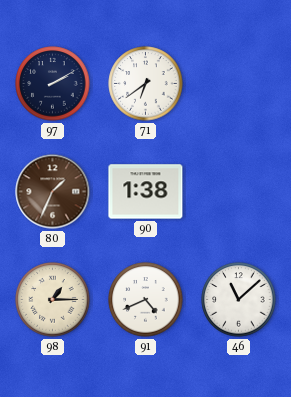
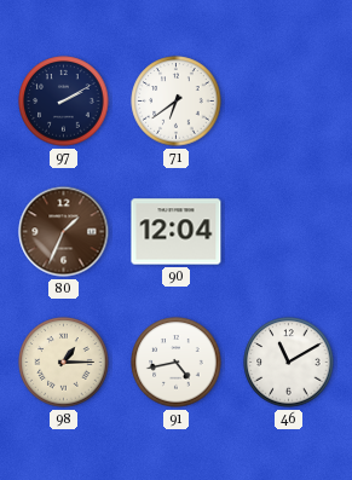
90: 1:38 -> 12:04
91: 4:41 -> 4:43
46: 11:08 -> 11:10
